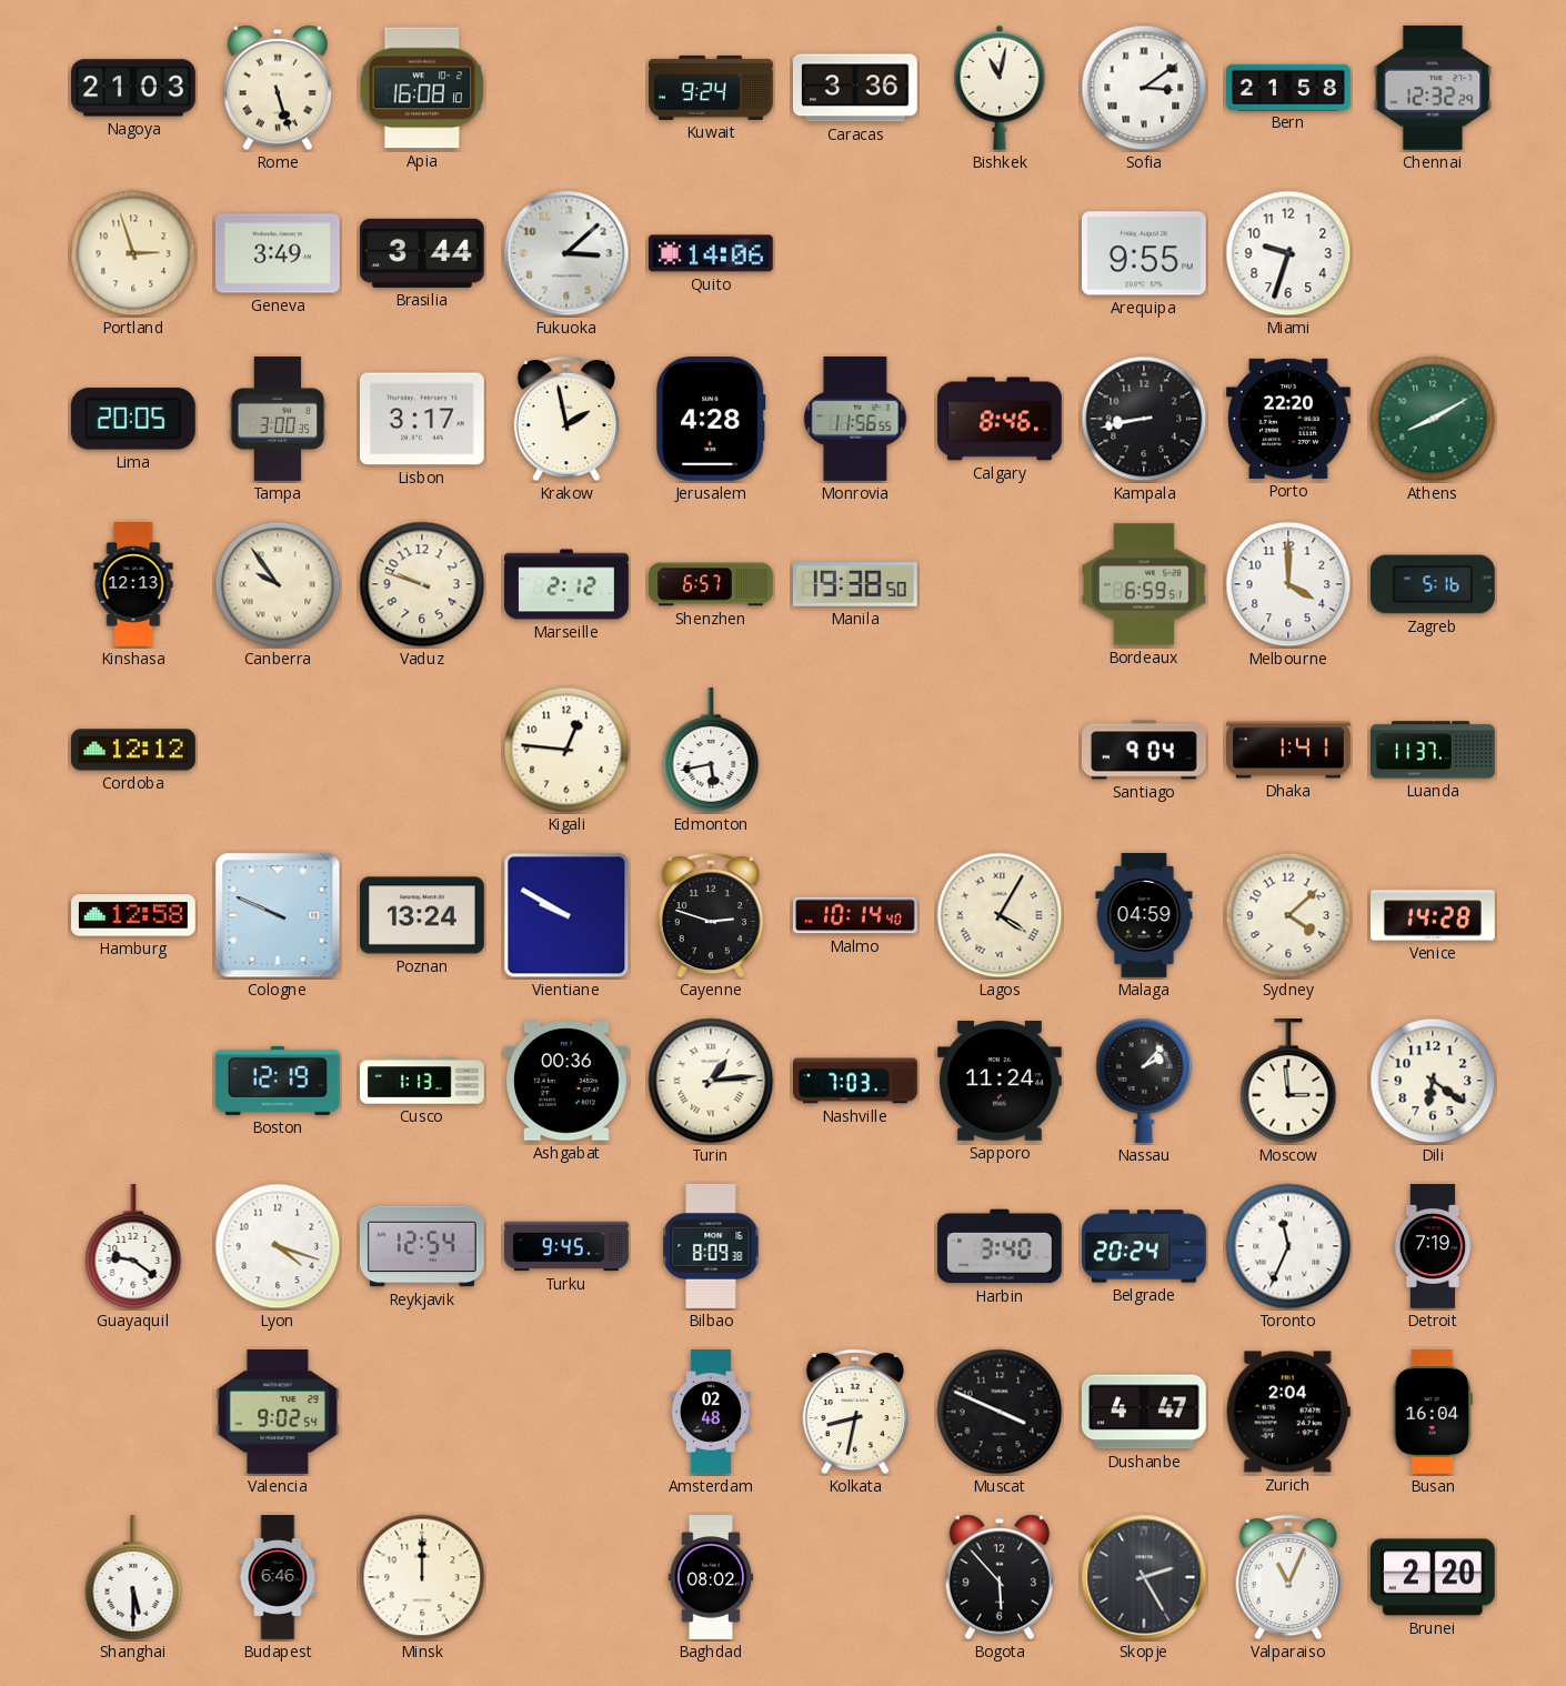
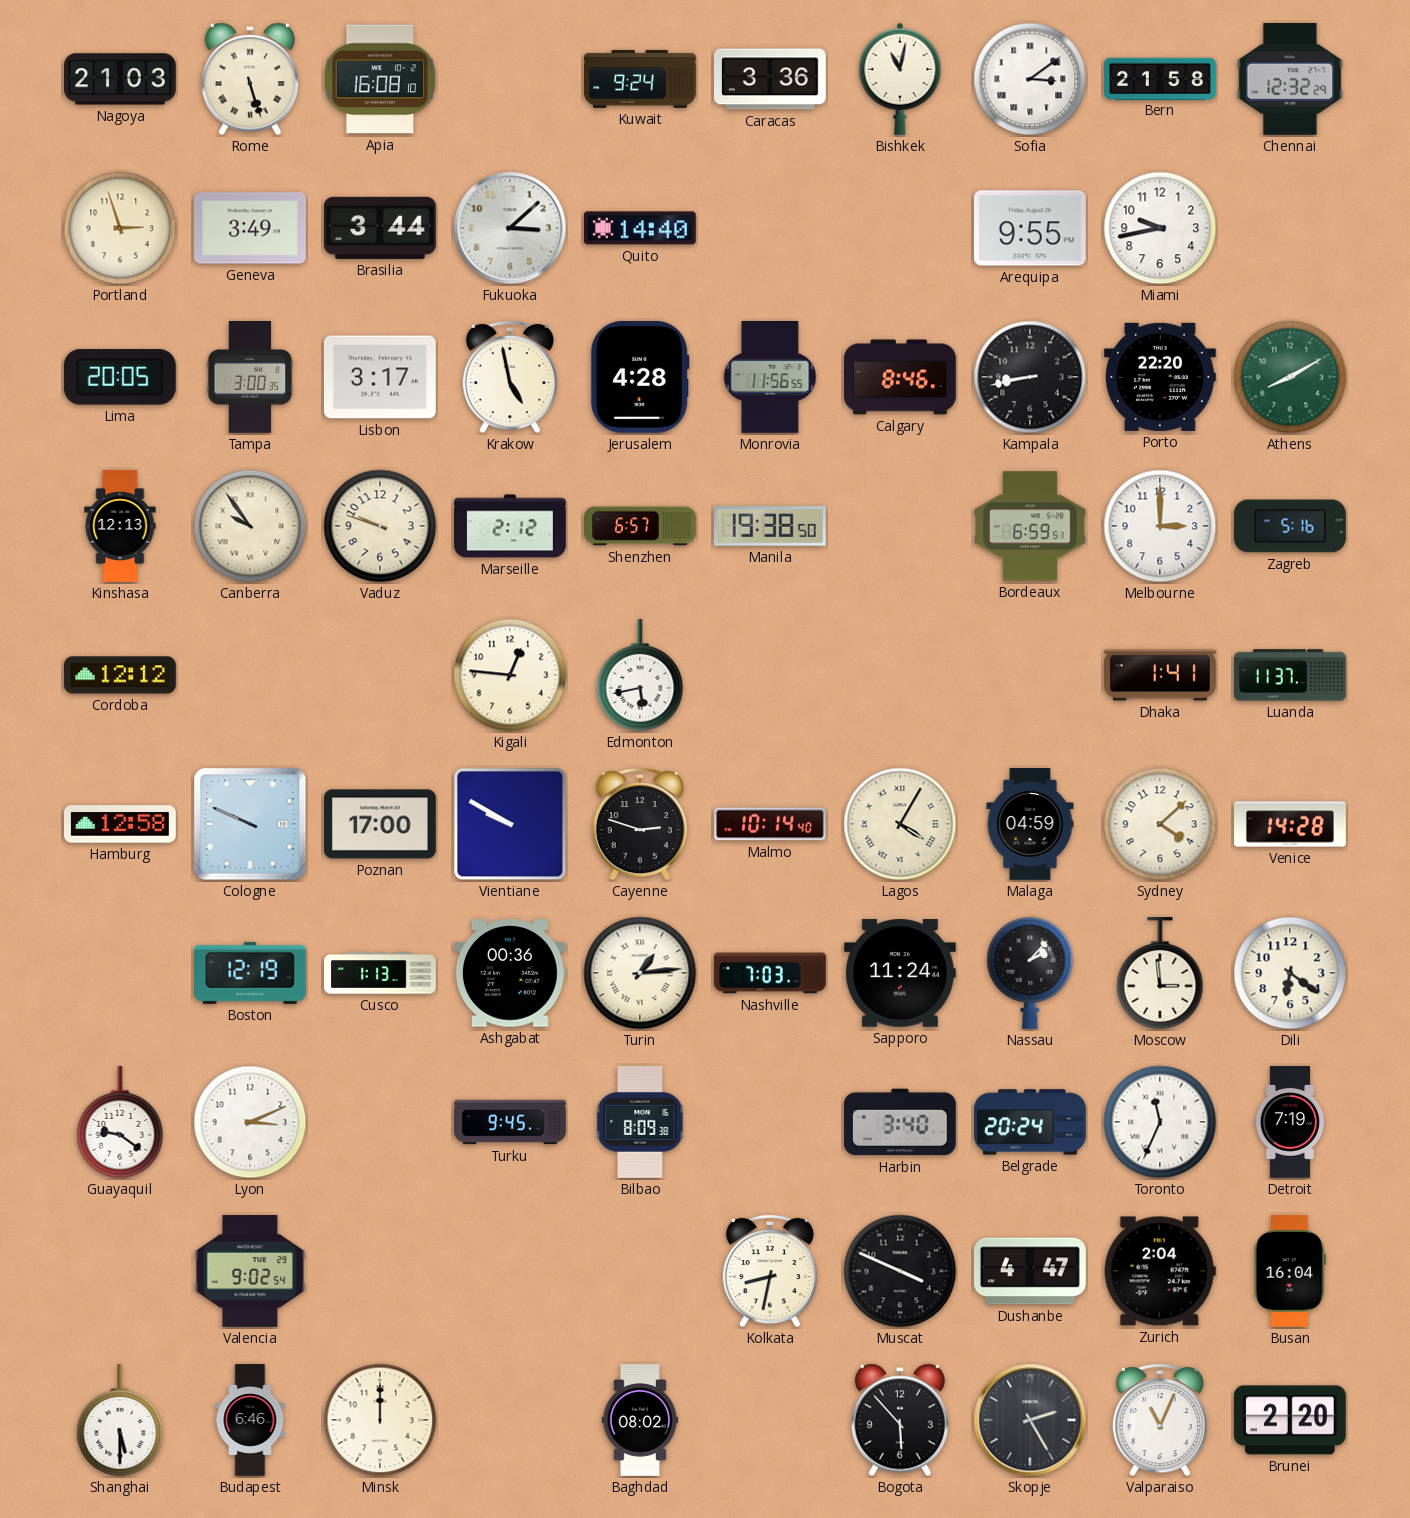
Quito: 14:06 -> 14:40
Miami: 9:33 -> 9:43
Krakow: 1:58 -> 4:58
Melbourne: 4:00 -> 3:00
Santiago: 9:04 -> none
Poznan: 13:24 -> 17:00
Lyon: 4:18 -> 3:11
Reykjavik: 12:54 -> none
Amsterdam: 02:48 -> none
